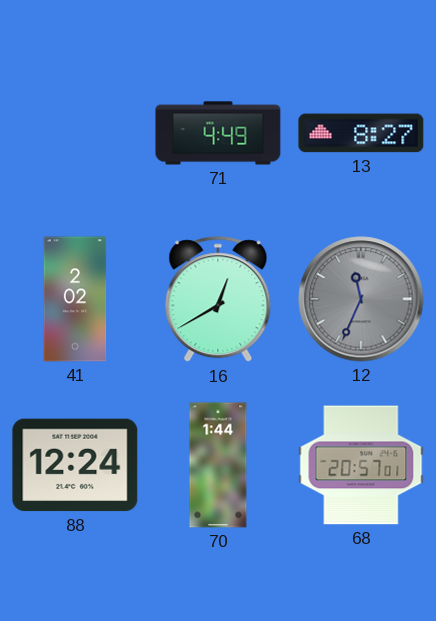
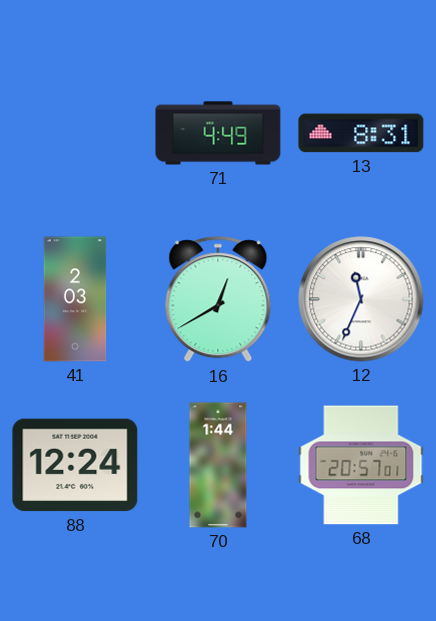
13: 8:27 -> 8:31
41: 2:02 -> 2:03
12 dial: grey -> white
